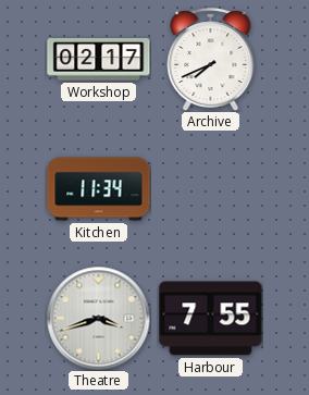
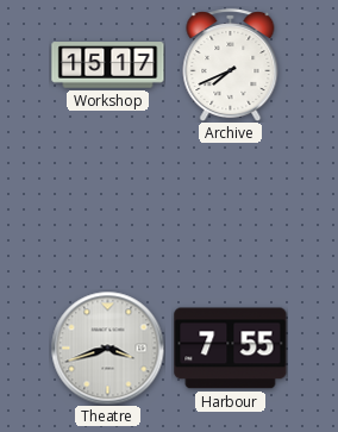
Workshop: 02:17 -> 15:17
Kitchen: 11:34 -> none
